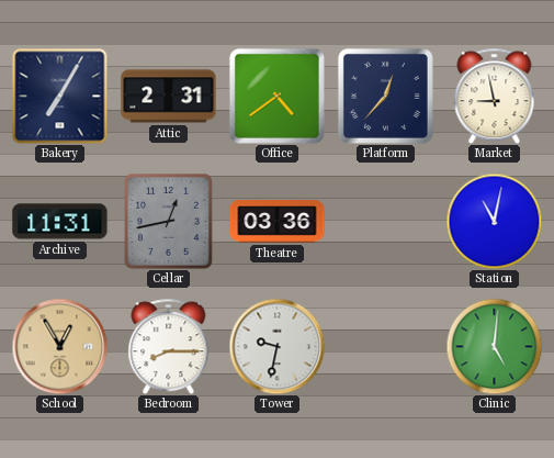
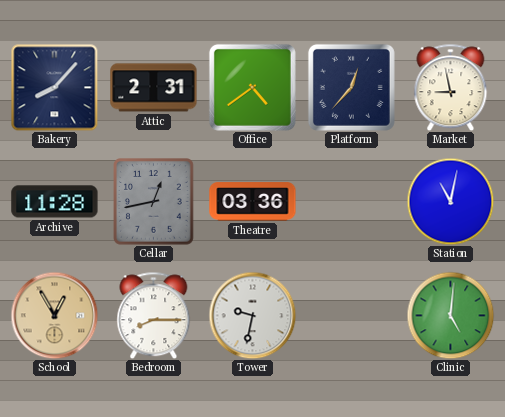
Bakery: 7:05 -> 8:07
Archive: 11:31 -> 11:28
